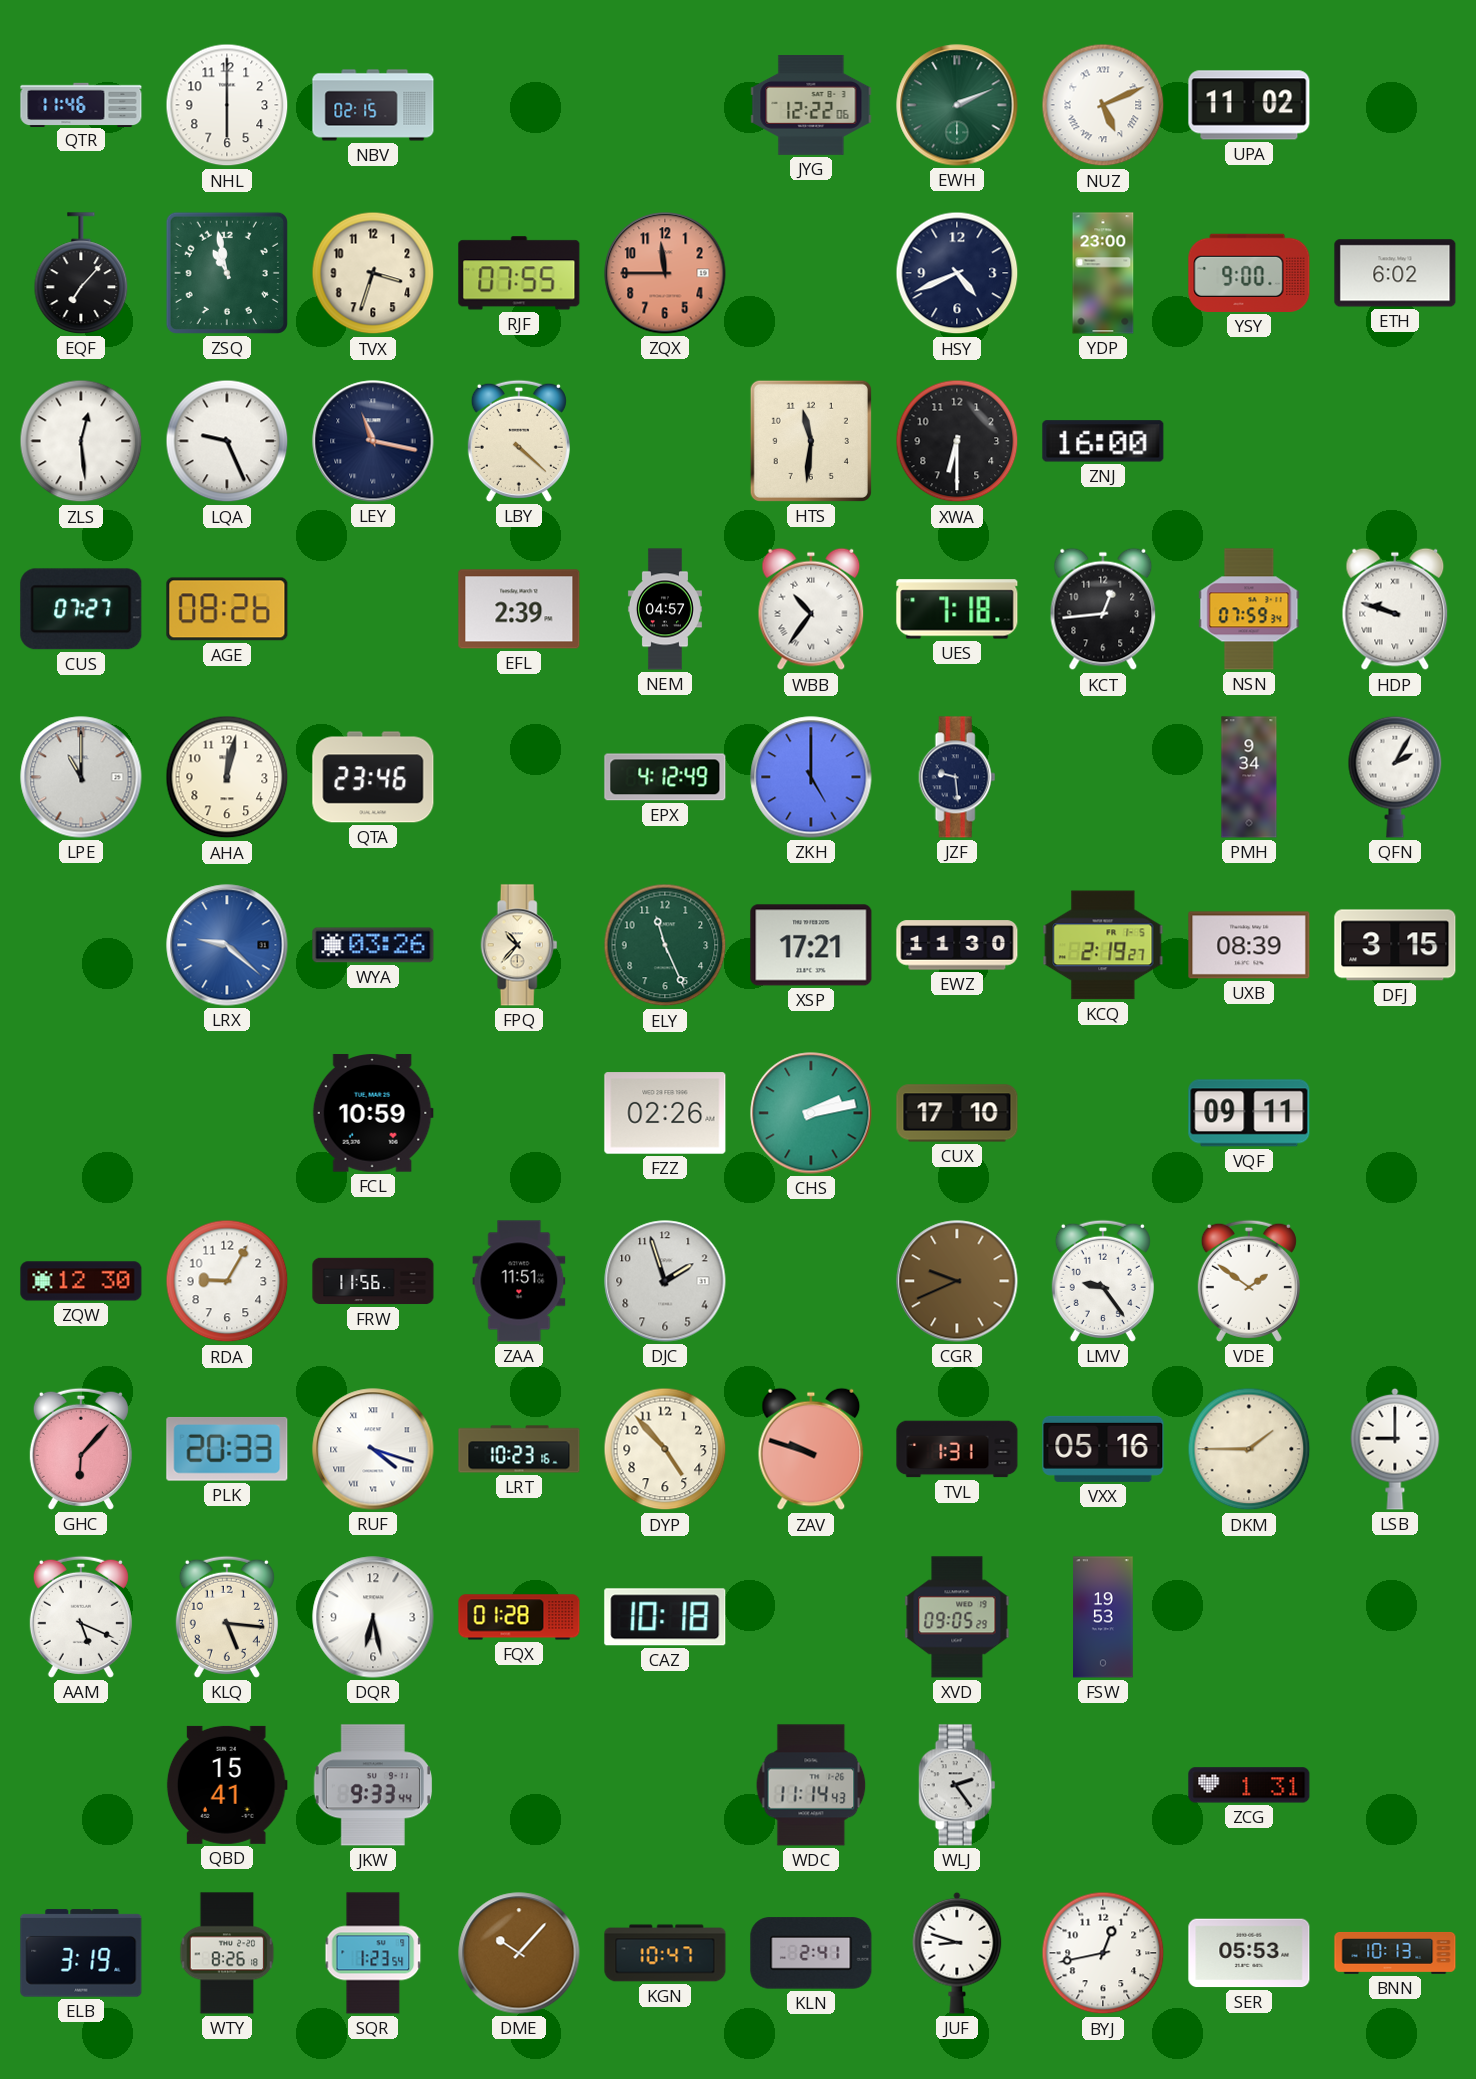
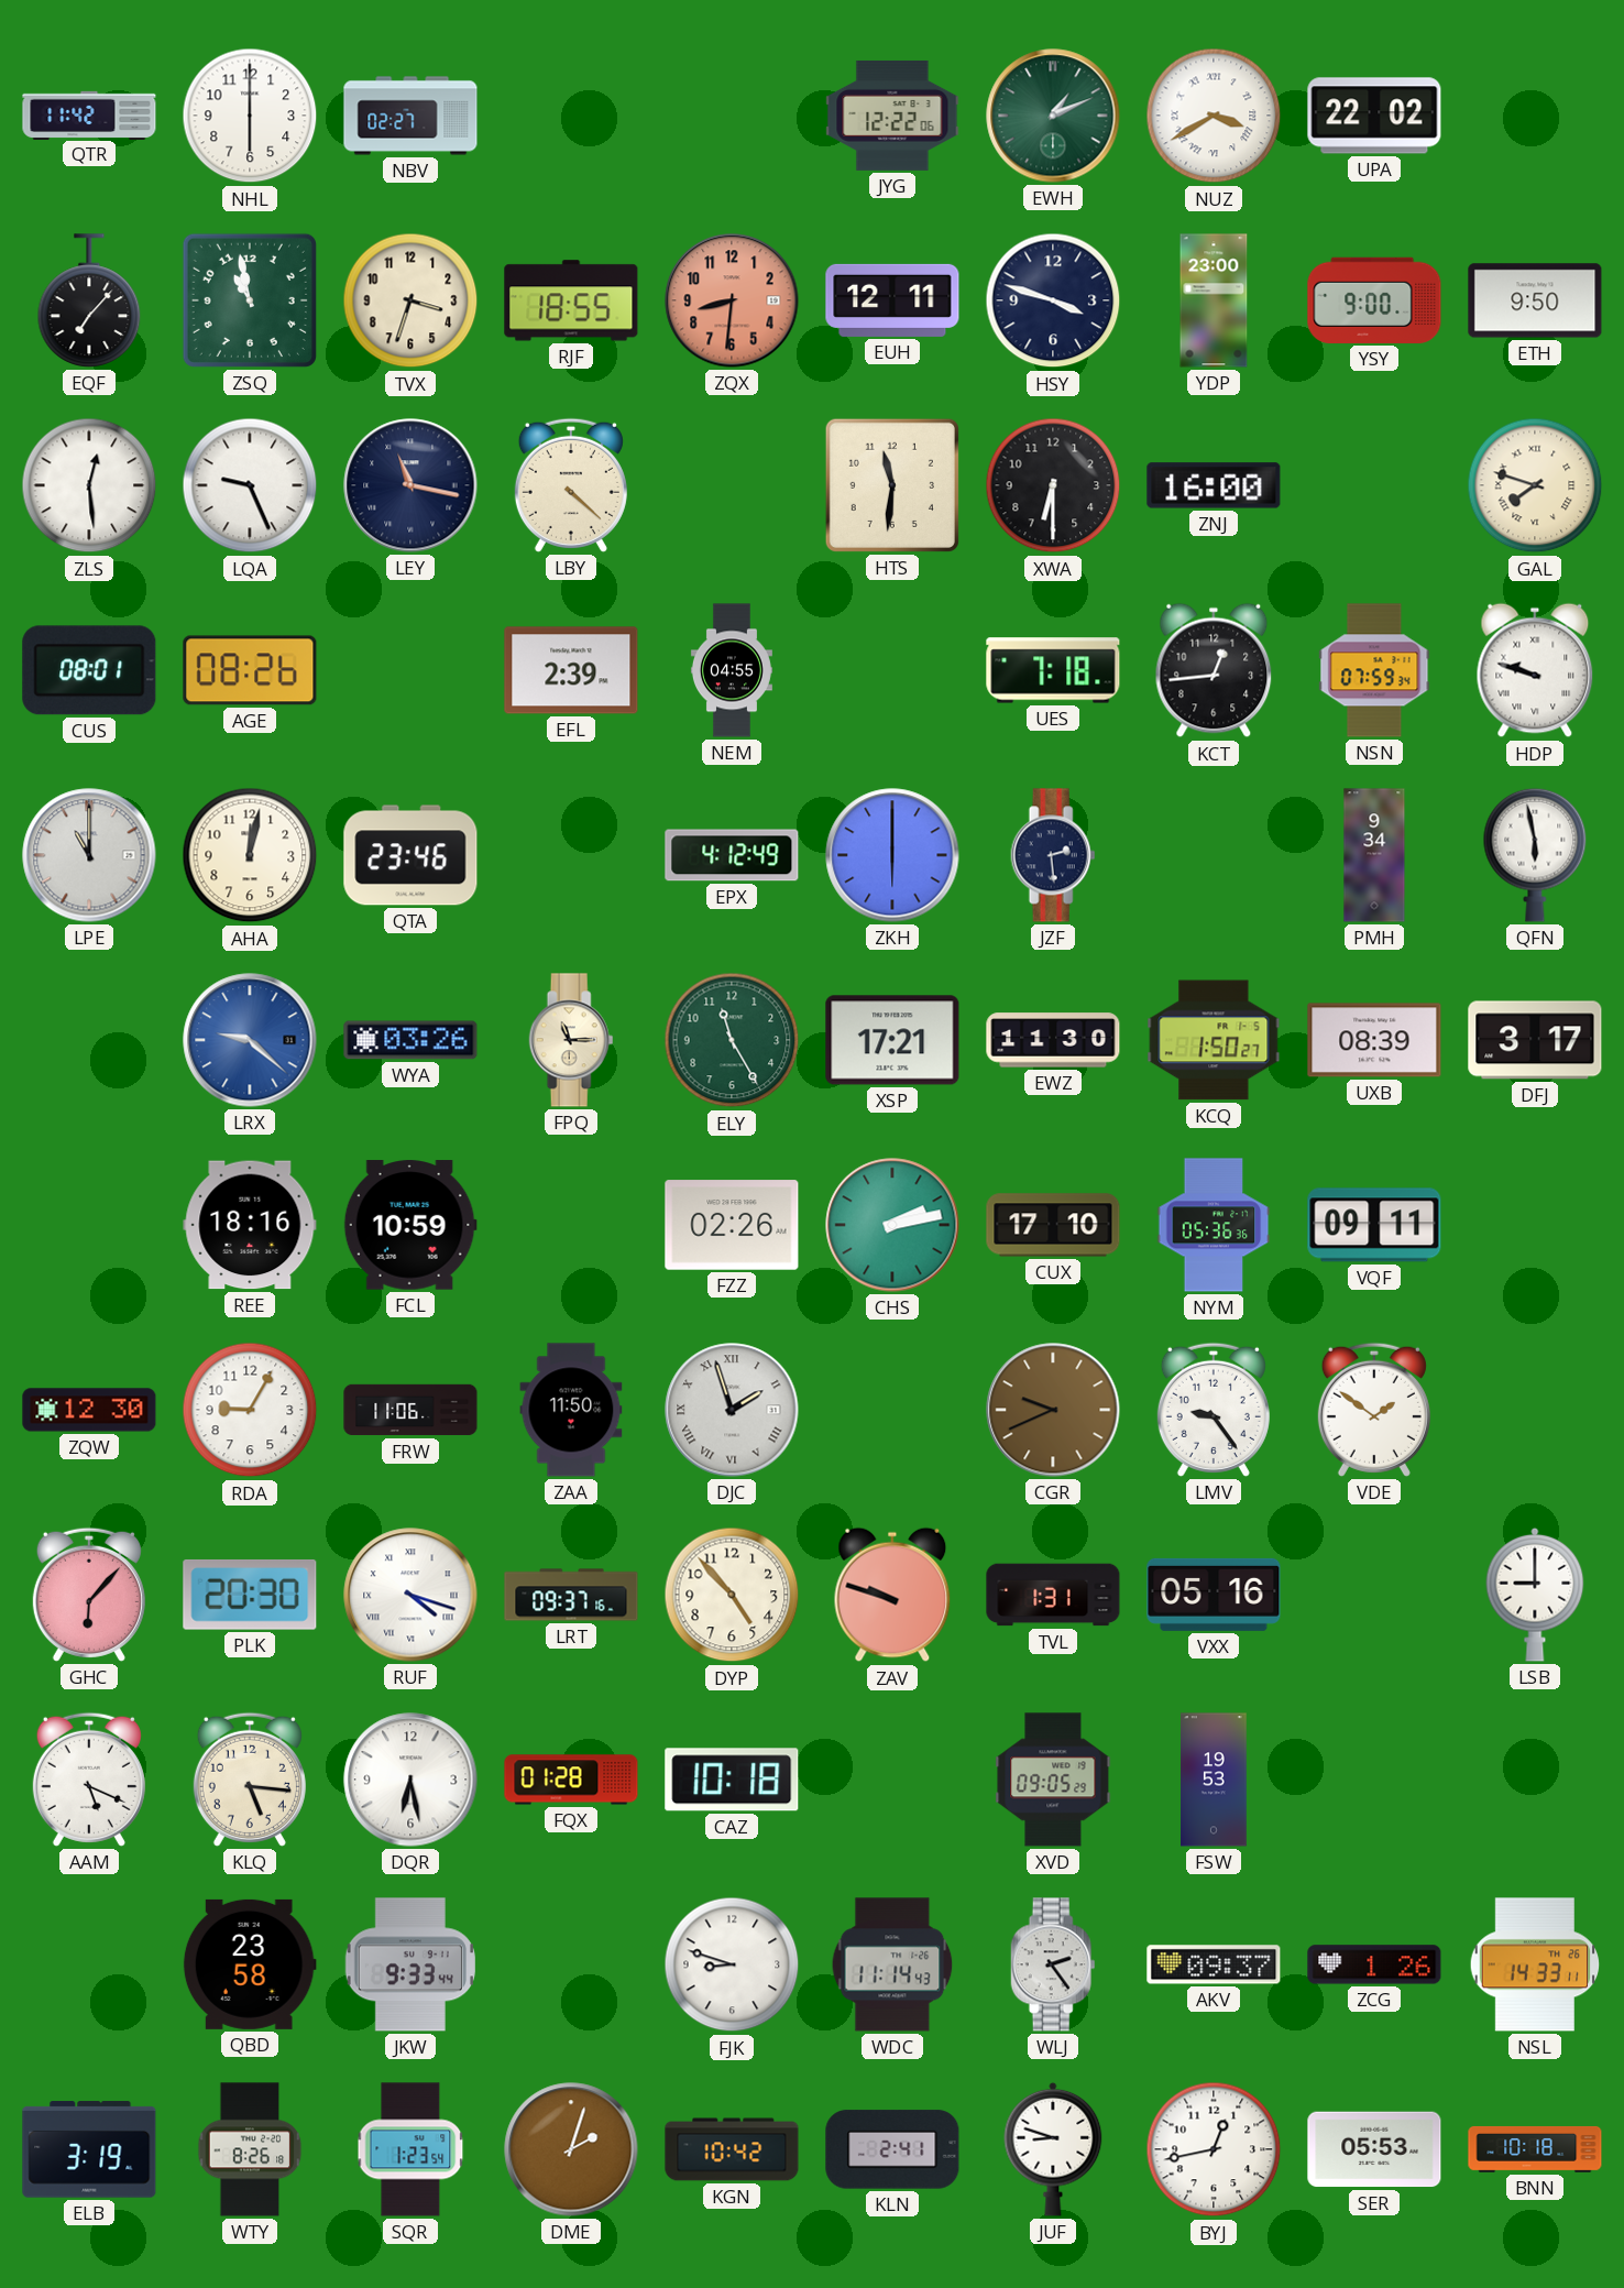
QTR: 11:46 -> 11:42
NBV: 02:15 -> 02:27
EWH: 2:11 -> 1:11
NUZ: 5:11 -> 3:40
UPA: 11:02 -> 22:02
RJF: 07:55 -> 18:55
ZQX: 11:45 -> 8:31
EUH: none -> 12:11
HSY: 4:41 -> 3:48
ETH: 6:02 -> 9:50
GAL: none -> 7:48
CUS: 07:27 -> 08:01
NEM: 04:57 -> 04:55
WBB: 10:36 -> none
ZKH: 5:00 -> 6:00
JZF: 9:29 -> 2:29
QFN: 2:05 -> 5:58
FPQ: 10:37 -> 11:15
ELY: 11:26 -> 11:25
KCQ: 2:19 -> 1:50
DFJ: 3:15 -> 3:17
REE: none -> 18:16
NYM: none -> 05:36
FRW: 11:56 -> 11:06
ZAA: 11:51 -> 11:50
DJC numerals: Arabic -> Roman
PLK: 20:33 -> 20:30
LRT: 10:23 -> 09:37
DKM: 1:45 -> none
QBD: 15:41 -> 23:58
FJK: none -> 8:48
AKV: none -> 09:37
ZCG: 1:31 -> 1:26
NSL: none -> 14:33
DME: 10:07 -> 2:03
KGN: 10:47 -> 10:42
BNN: 10:13 -> 10:18
